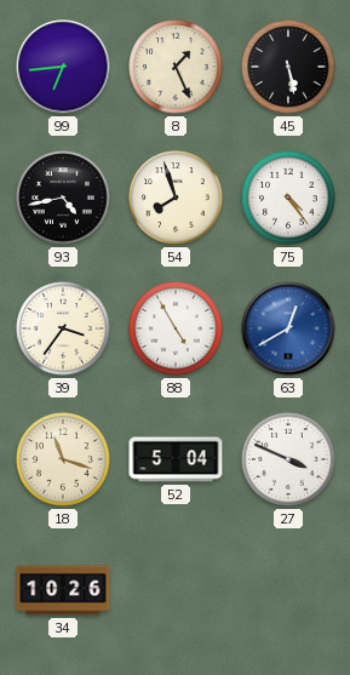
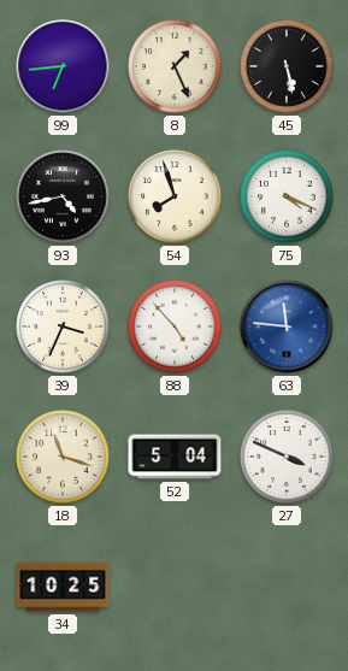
75: 4:24 -> 4:19
39: 3:36 -> 3:34
88: 4:55 -> 4:53
63: 12:40 -> 11:46
34: 10:26 -> 10:25
